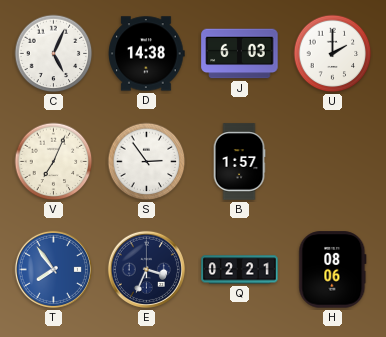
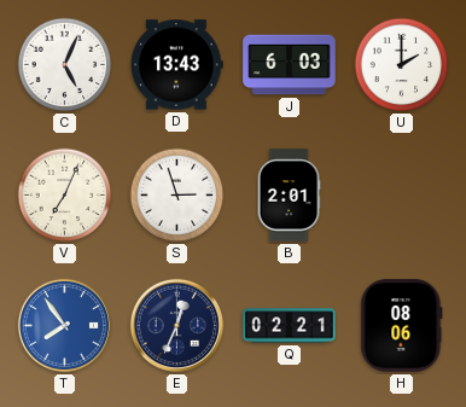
D: 14:38 -> 13:43
S: 2:54 -> 2:57
B: 1:57 -> 2:01
E: 3:34 -> 12:34
